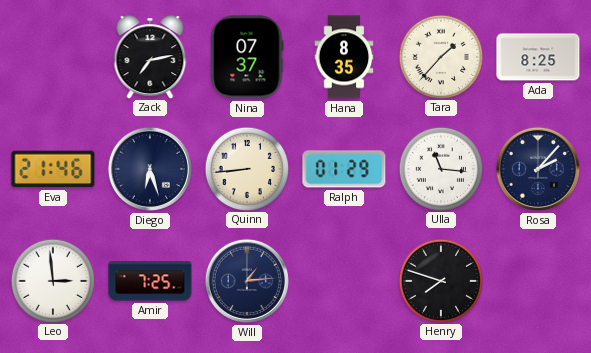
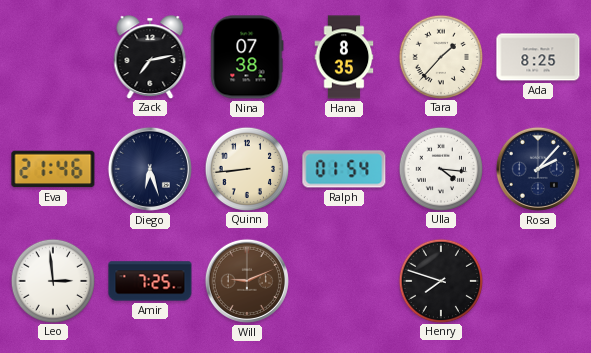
Nina: 07:37 -> 07:38
Ralph: 01:29 -> 01:54
Ulla: 11:16 -> 4:16
Will: 1:14 -> 9:11
Will dial: navy -> brown
